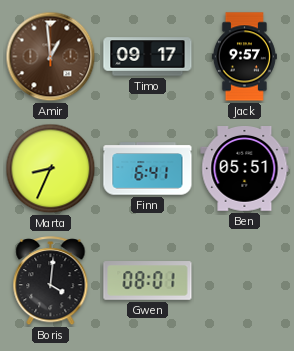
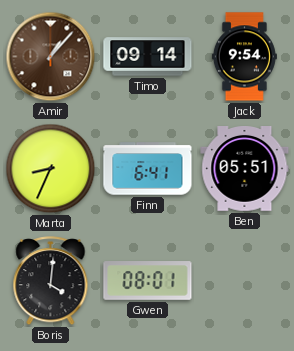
Amir: 12:59 -> 1:07
Timo: 09:17 -> 09:14
Jack: 9:57 -> 9:54
